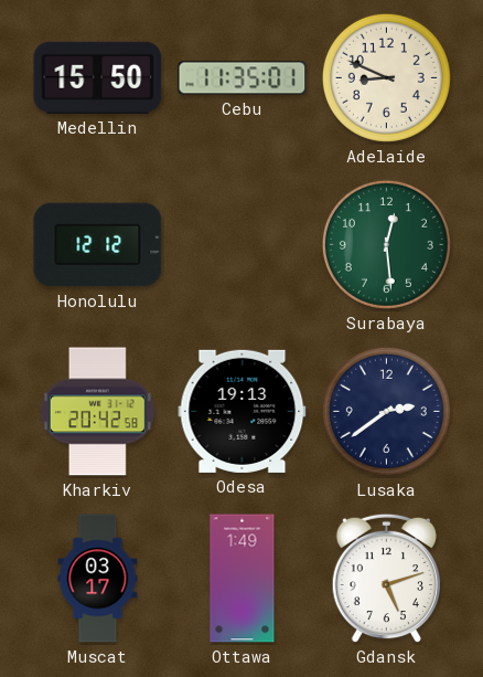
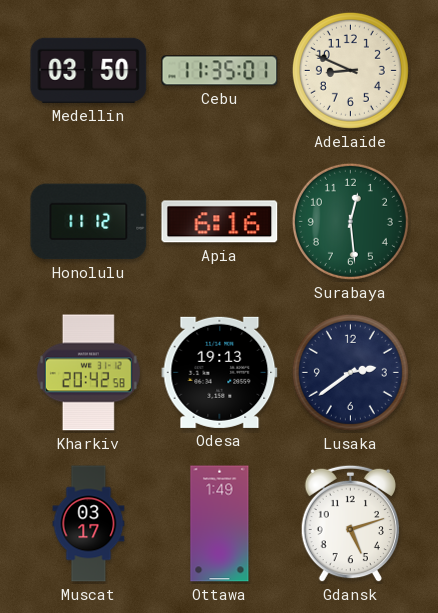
Medellin: 15:50 -> 03:50
Honolulu: 12:12 -> 11:12
Apia: none -> 6:16
